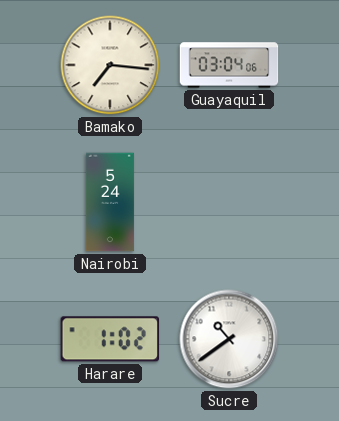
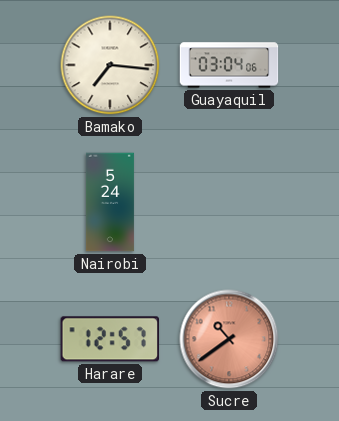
Harare: 1:02 -> 12:57
Sucre dial: white -> salmon
